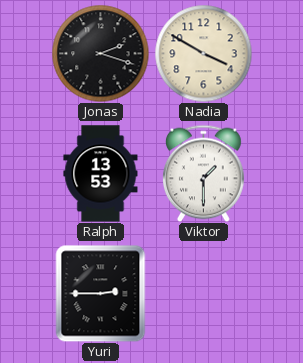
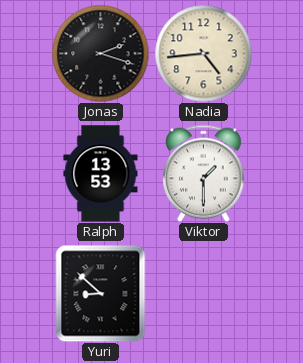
Nadia: 3:50 -> 4:44
Yuri: 2:45 -> 8:52
